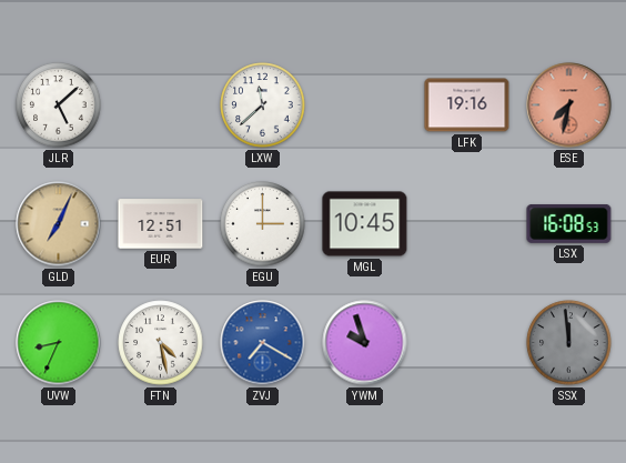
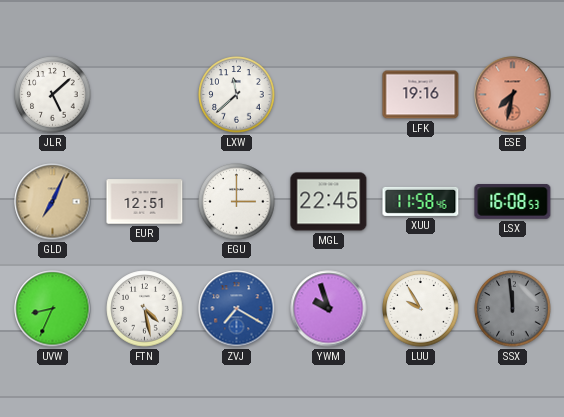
MGL: 10:45 -> 22:45
XUU: none -> 11:58
LUU: none -> 9:55
